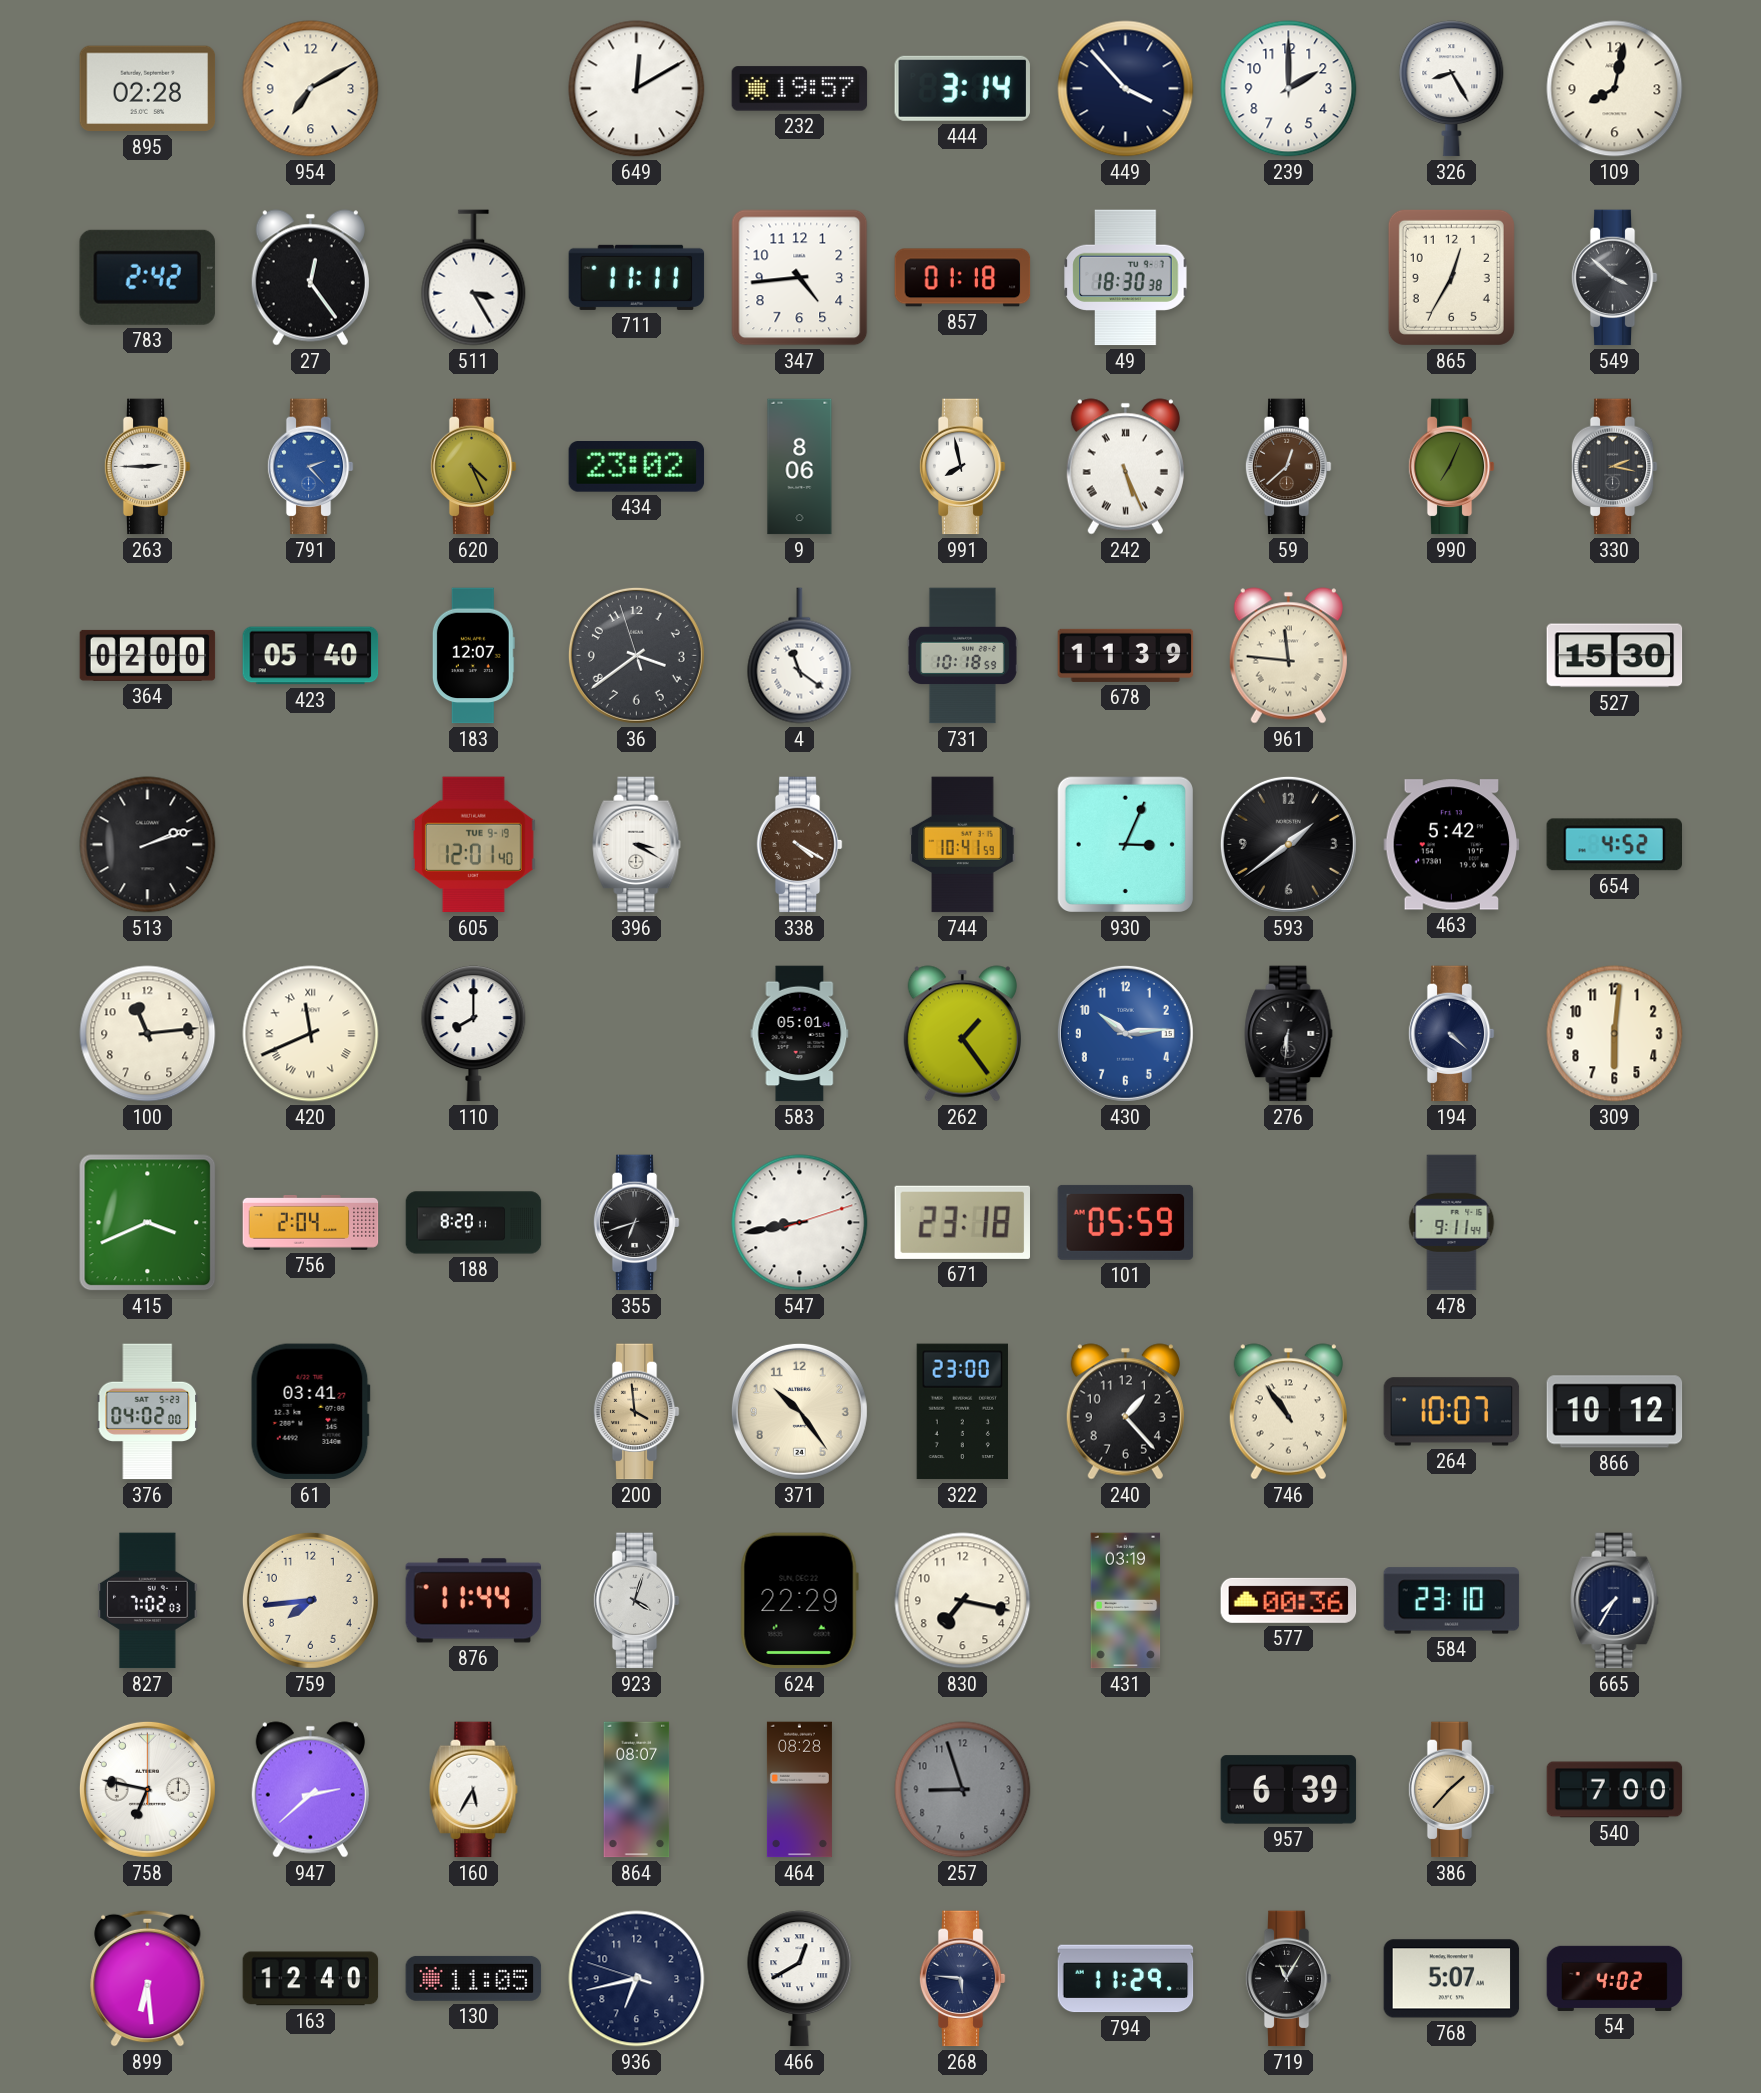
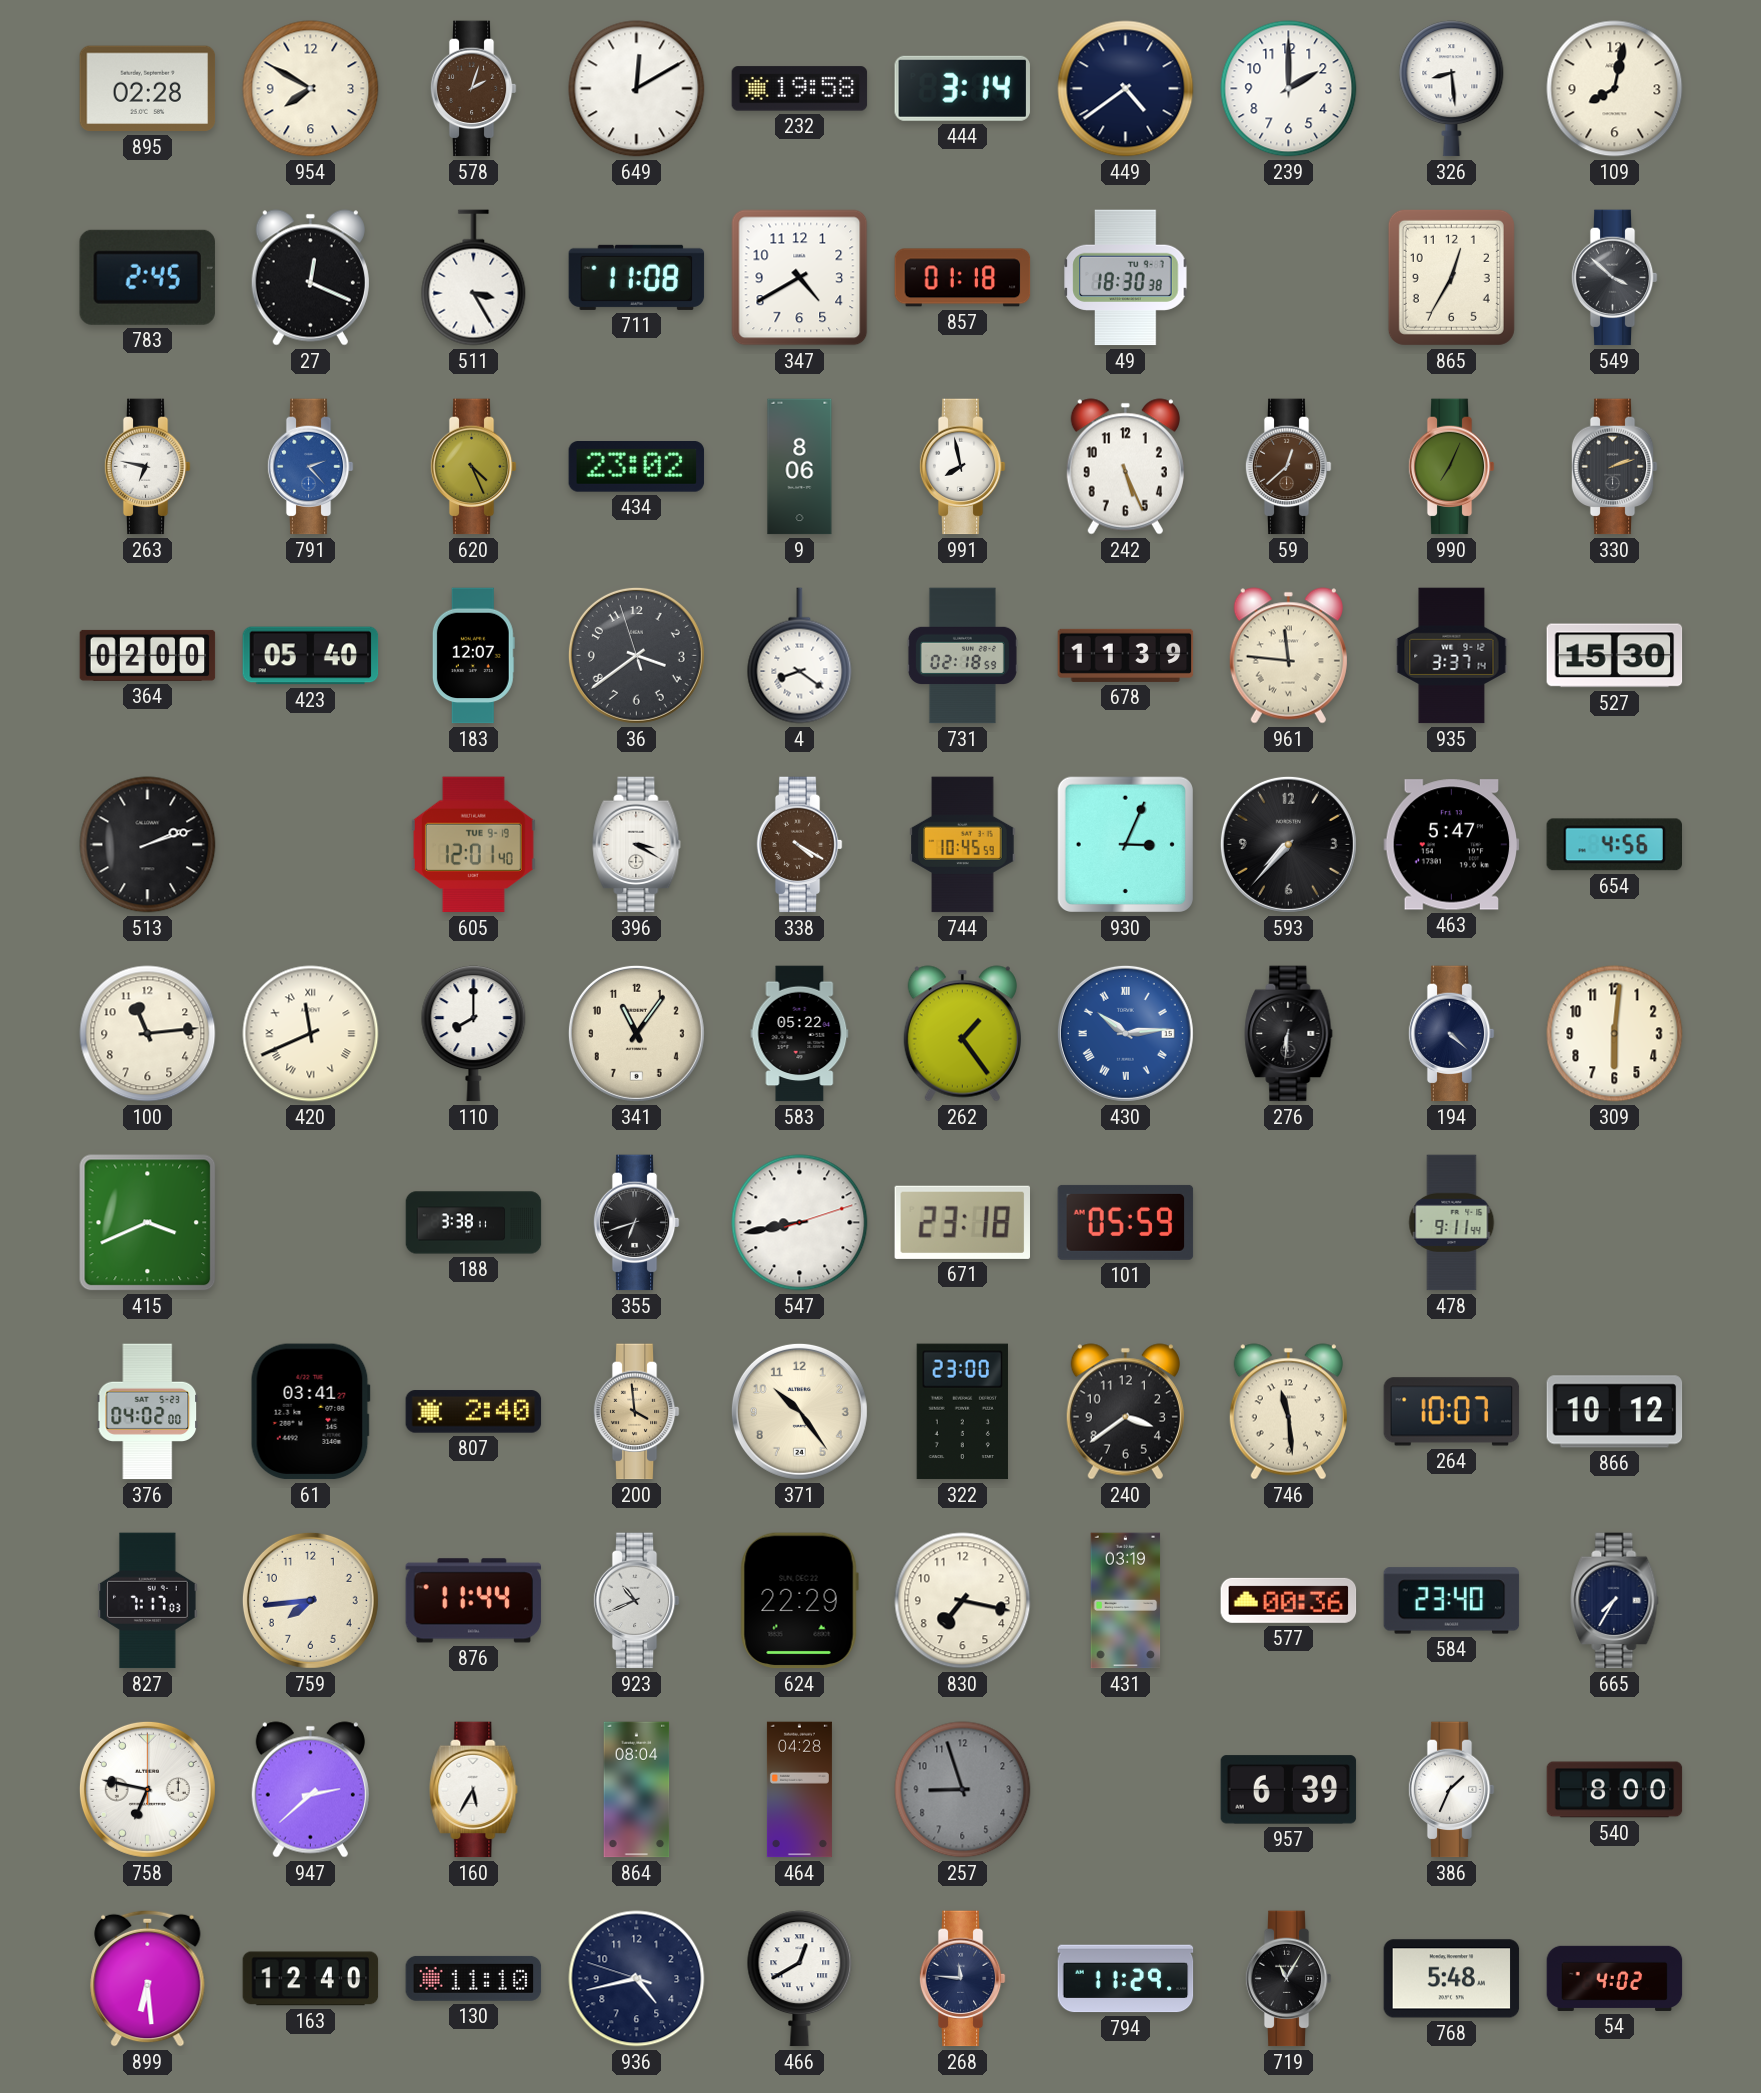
954: 7:10 -> 7:50
578: none -> 2:03
232: 19:57 -> 19:58
449: 3:53 -> 4:39
326: 8:25 -> 8:29
783: 2:42 -> 2:45
27: 12:24 -> 12:19
711: 11:11 -> 11:08
347: 4:44 -> 4:40
263: 2:45 -> 6:47
242 numerals: Roman -> Arabic
330: 2:17 -> 2:12
4: 11:21 -> 8:21
731: 10:18 -> 02:18
935: none -> 3:37
744: 10:41 -> 10:45
593: 1:39 -> 7:37
463: 5:42 -> 5:47
654: 4:52 -> 4:56
341: none -> 11:06
583: 05:01 -> 05:22
430 numerals: Arabic -> Roman
756: 2:04 -> none
188: 8:20 -> 3:38
807: none -> 2:40
240: 1:23 -> 3:39
746: 10:54 -> 11:29
827: 7:02 -> 7:17
923: 4:03 -> 10:41
584: 23:10 -> 23:40
864: 08:07 -> 08:04
464: 08:28 -> 04:28
386: 1:37 -> 1:34
386 dial: champagne -> white
540: 7:00 -> 8:00
130: 11:05 -> 11:10
936: 6:42 -> 4:42
268: 5:46 -> 11:46
768: 5:07 -> 5:48
